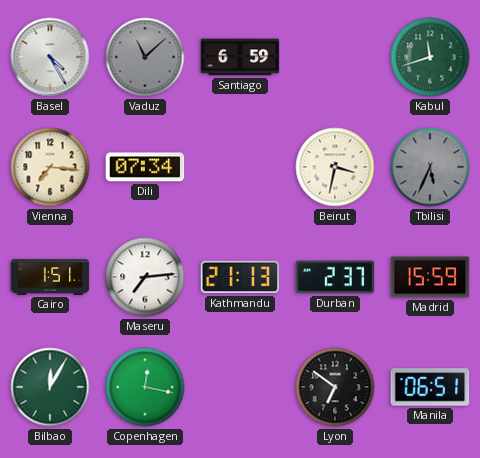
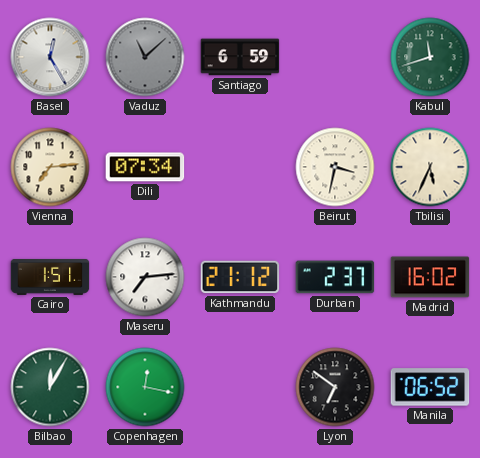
Basel: 4:25 -> 12:25
Vienna: 7:16 -> 7:14
Tbilisi dial: grey -> cream
Kathmandu: 21:13 -> 21:12
Madrid: 15:59 -> 16:02
Manila: 06:51 -> 06:52
